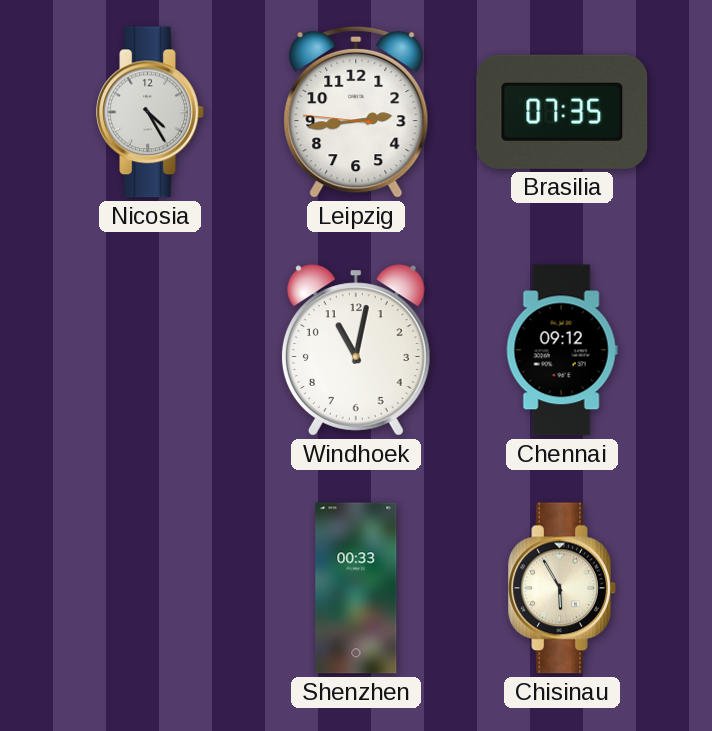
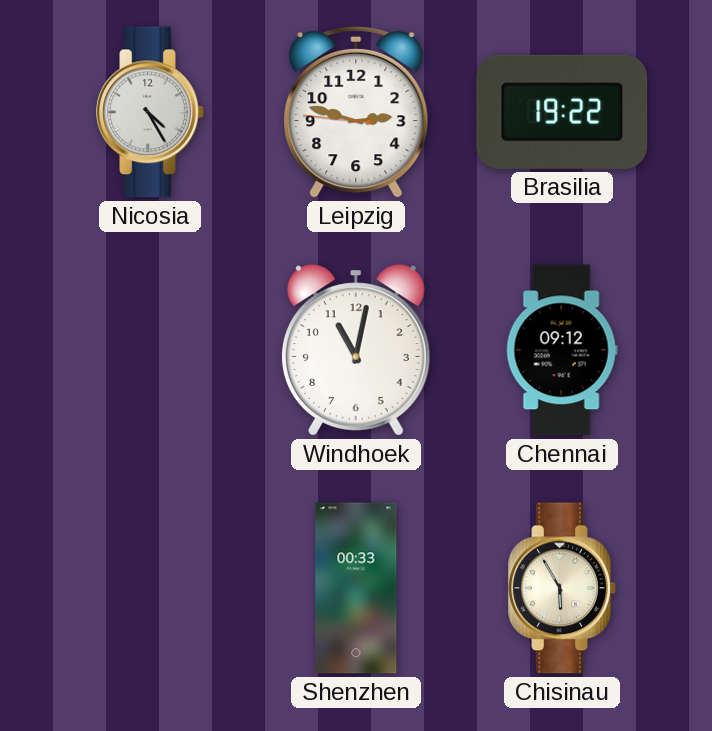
Leipzig: 2:43 -> 2:47
Brasilia: 07:35 -> 19:22
